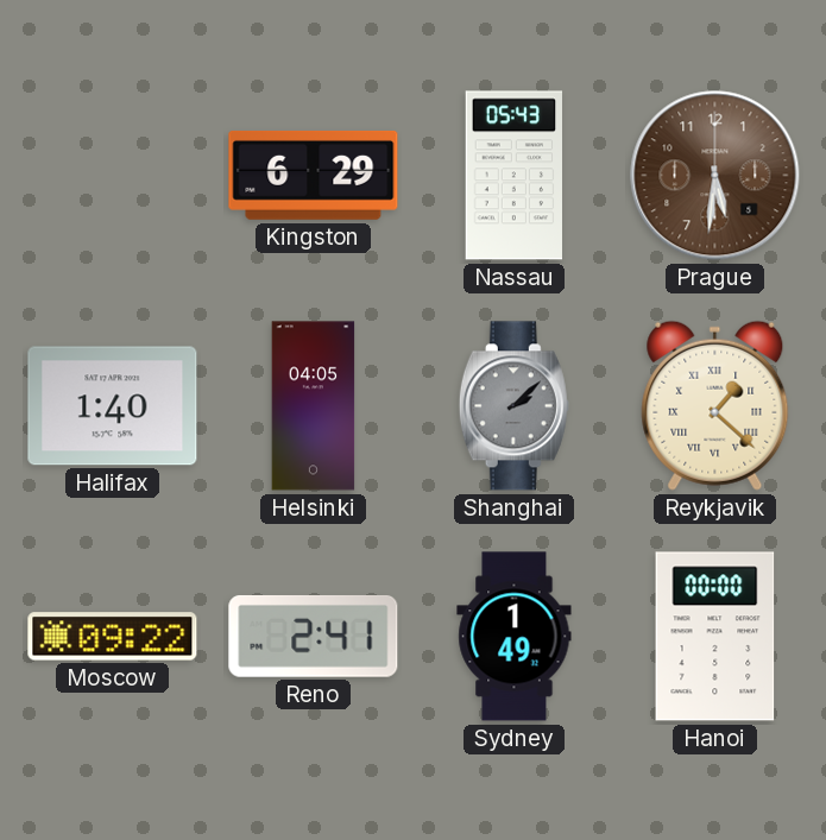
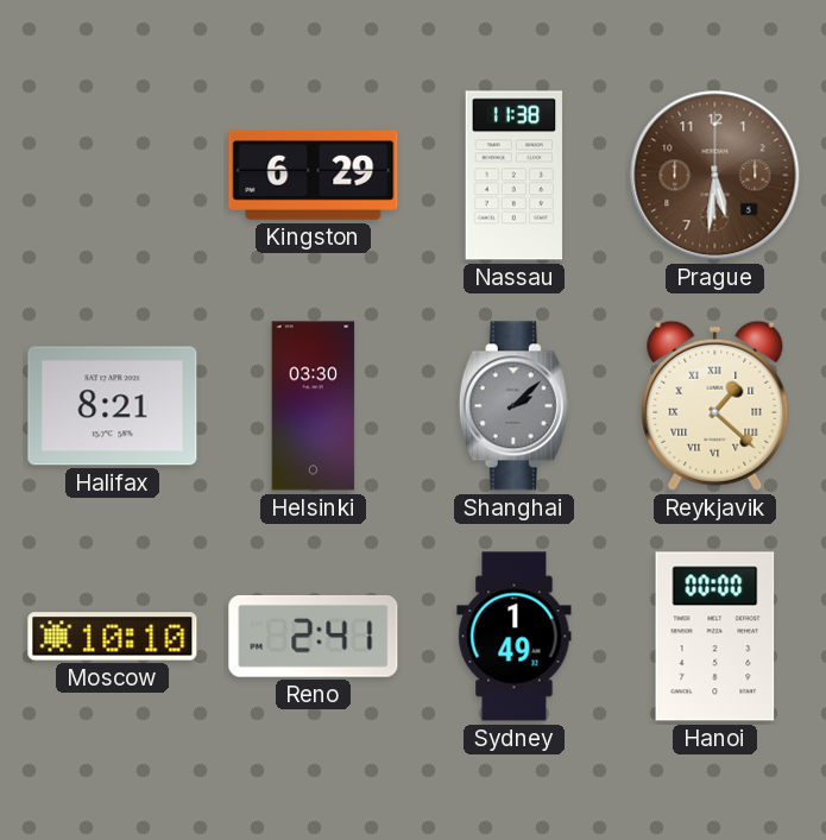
Nassau: 05:43 -> 11:38
Halifax: 1:40 -> 8:21
Helsinki: 04:05 -> 03:30
Moscow: 09:22 -> 10:10
